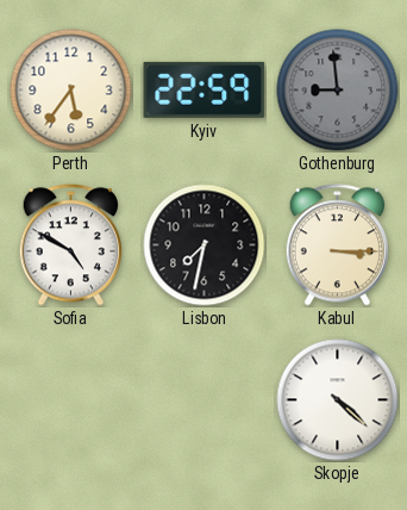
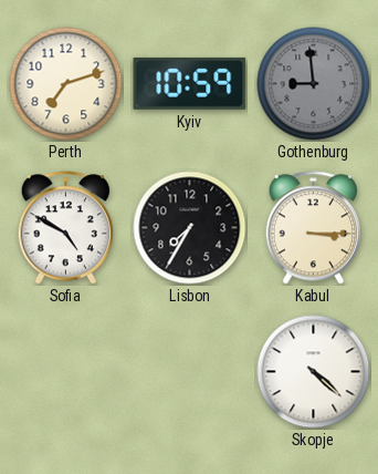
Perth: 5:36 -> 7:12
Kyiv: 22:59 -> 10:59
Lisbon: 7:32 -> 7:35
